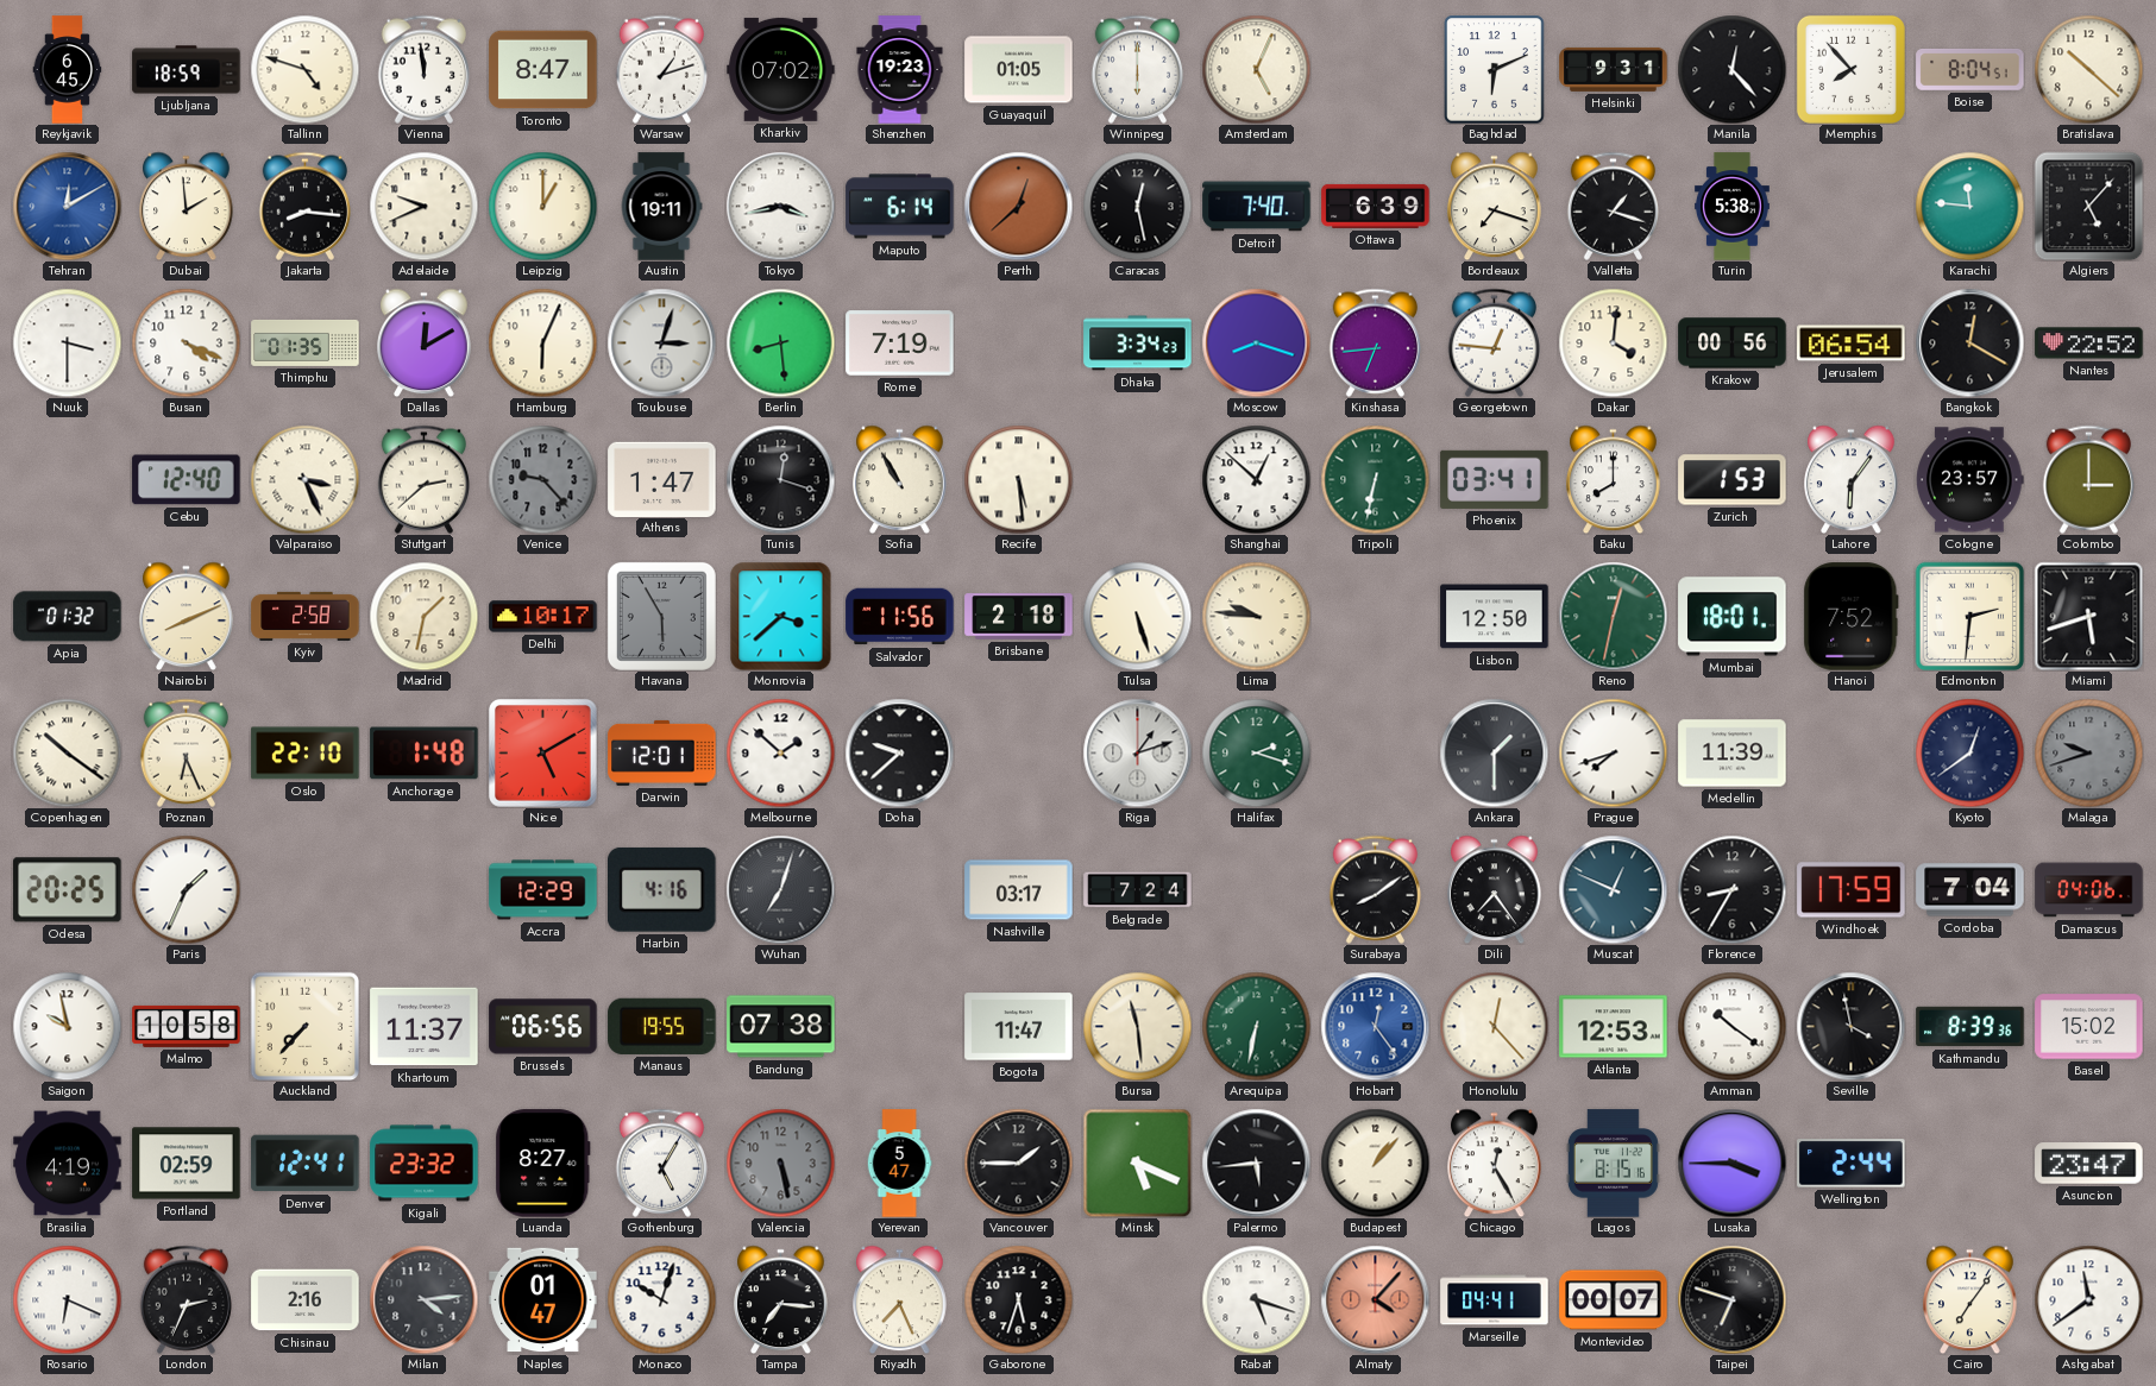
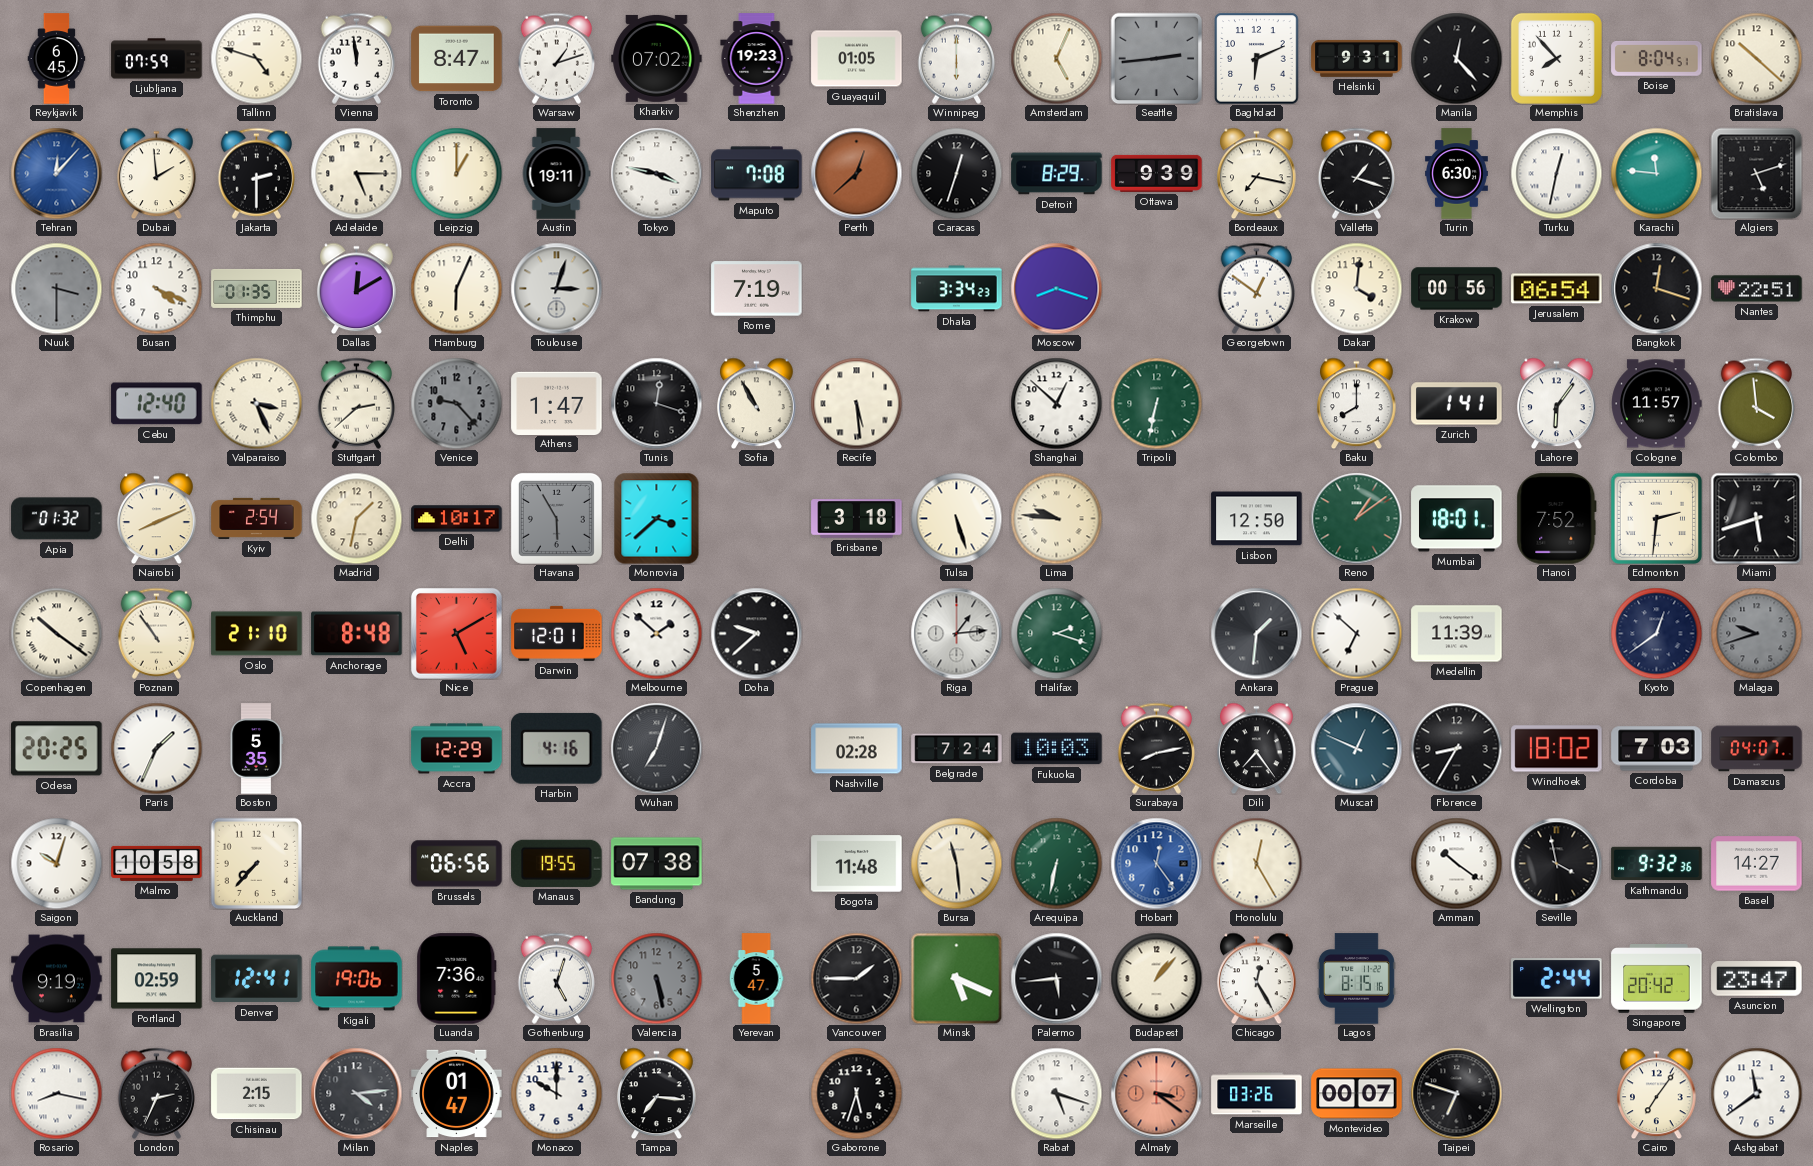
Ljubljana: 18:59 -> 07:59
Seattle: none -> 2:44
Tehran: 12:10 -> 12:07
Jakarta: 8:16 -> 2:30
Adelaide: 9:41 -> 5:15
Tokyo: 3:43 -> 3:47
Maputo: 6:14 -> 7:08
Caracas: 12:28 -> 12:33
Detroit: 7:40 -> 8:29
Ottawa: 6:39 -> 9:39
Bordeaux: 7:18 -> 7:17
Turin: 5:38 -> 6:30
Turku: none -> 12:32
Algiers: 5:07 -> 5:12
Nuuk dial: white -> grey
Berlin: 8:29 -> none
Kinshasa: 6:44 -> none
Georgetown: 12:46 -> 12:51
Bangkok: 12:20 -> 12:18
Nantes: 22:52 -> 22:51
Phoenix: 03:41 -> none
Zurich: 1:53 -> 1:41
Cologne: 23:57 -> 11:57
Colombo: 3:00 -> 3:59
Kyiv: 2:58 -> 2:54
Salvador: 11:56 -> none
Brisbane: 2:18 -> 3:18
Reno: 12:32 -> 1:09
Poznan: 6:26 -> 10:54
Oslo: 22:10 -> 21:10
Anchorage: 1:48 -> 8:48
Riga: 1:12 -> 1:14
Ankara: 1:30 -> 1:31
Prague: 7:42 -> 6:52
Boston: none -> 5:35
Nashville: 03:17 -> 02:28
Fukuoka: none -> 10:03
Surabaya: 8:09 -> 8:13
Windhoek: 17:59 -> 18:02
Cordoba: 7:04 -> 7:03
Damascus: 04:06 -> 04:07
Saigon: 9:58 -> 10:03
Khartoum: 11:37 -> none
Bogota: 11:47 -> 11:48
Honolulu: 12:23 -> 12:25
Atlanta: 12:53 -> none
Kathmandu: 8:39 -> 9:32
Basel: 15:02 -> 14:27
Brasilia: 4:19 -> 9:19
Kigali: 23:32 -> 19:06
Luanda: 8:27 -> 7:36
Gothenburg: 5:05 -> 5:03
Lusaka: 3:45 -> none
Singapore: none -> 20:42
Rosario: 6:19 -> 8:17
Chisinau: 2:16 -> 2:15
Monaco: 10:03 -> 10:00
Riyadh: 7:26 -> none
Almaty: 4:07 -> 3:21
Marseille: 04:41 -> 03:26
